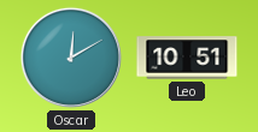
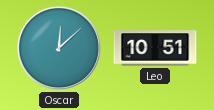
Oscar: 12:10 -> 12:08
